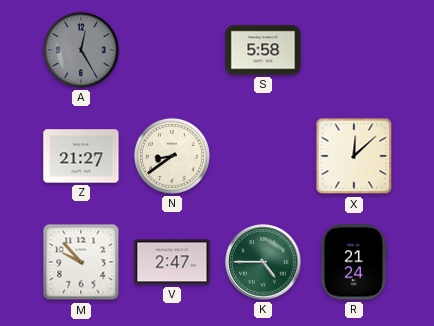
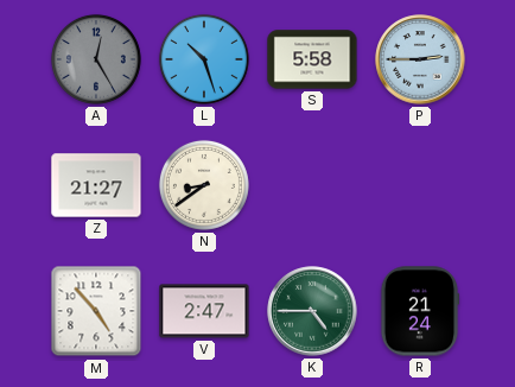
L: none -> 10:27
P: none -> 2:45
X: 12:08 -> none
M: 9:53 -> 4:53
